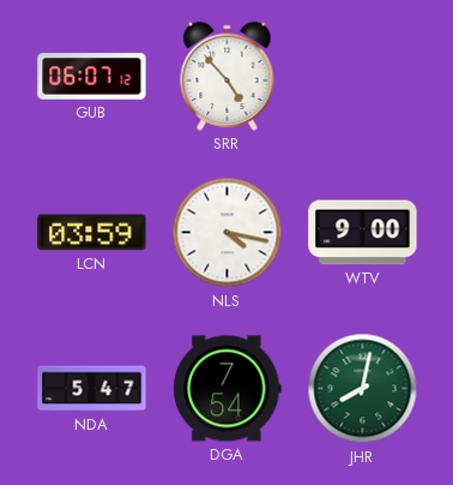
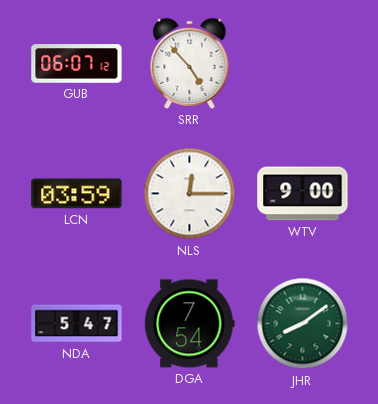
NLS: 4:17 -> 12:15
JHR: 8:02 -> 8:09
